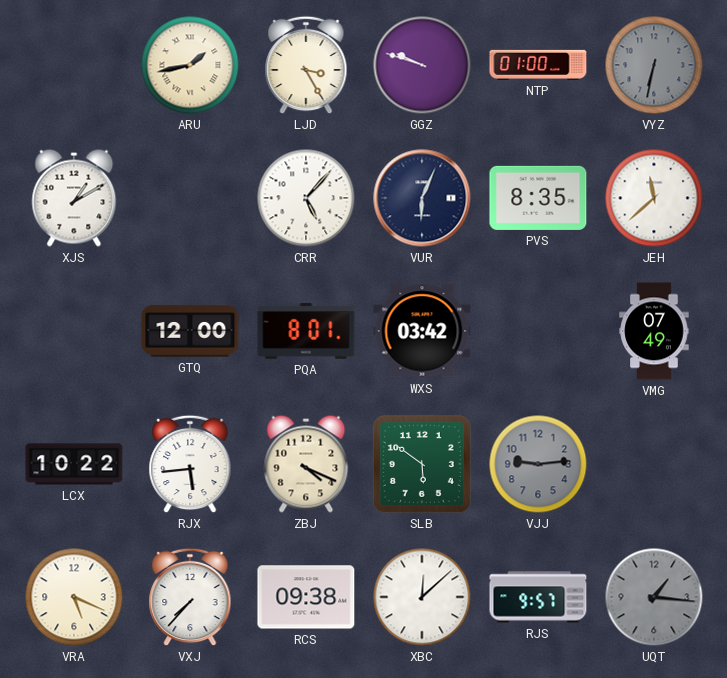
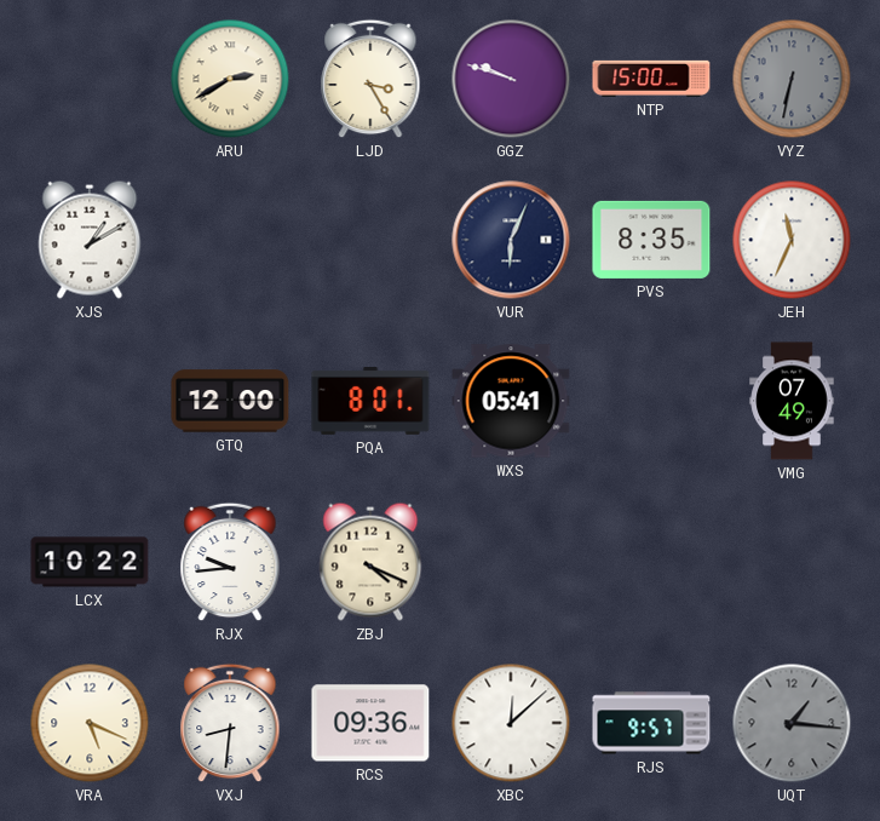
ARU: 1:43 -> 2:40
NTP: 01:00 -> 15:00
CRR: 5:07 -> none
JEH: 11:38 -> 11:34
WXS: 03:42 -> 05:41
RJX: 5:44 -> 9:44
SLB: 5:51 -> none
VJJ: 9:14 -> none
VXJ: 7:37 -> 8:31
RCS: 09:38 -> 09:36
